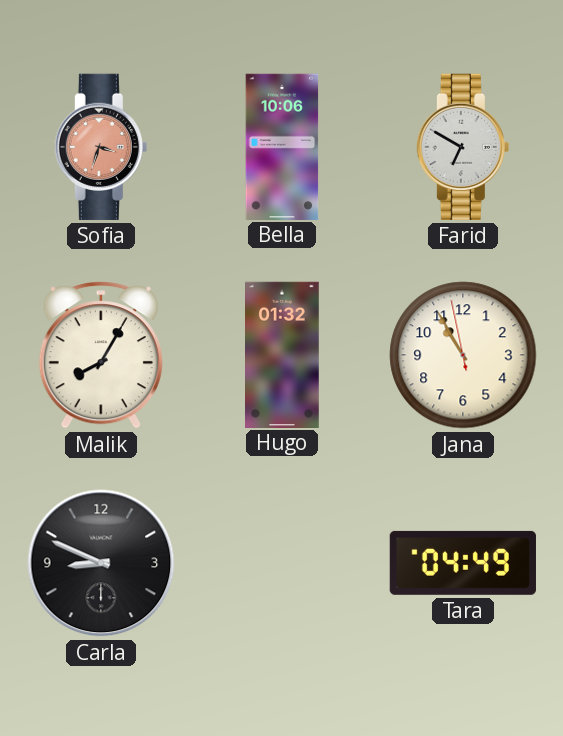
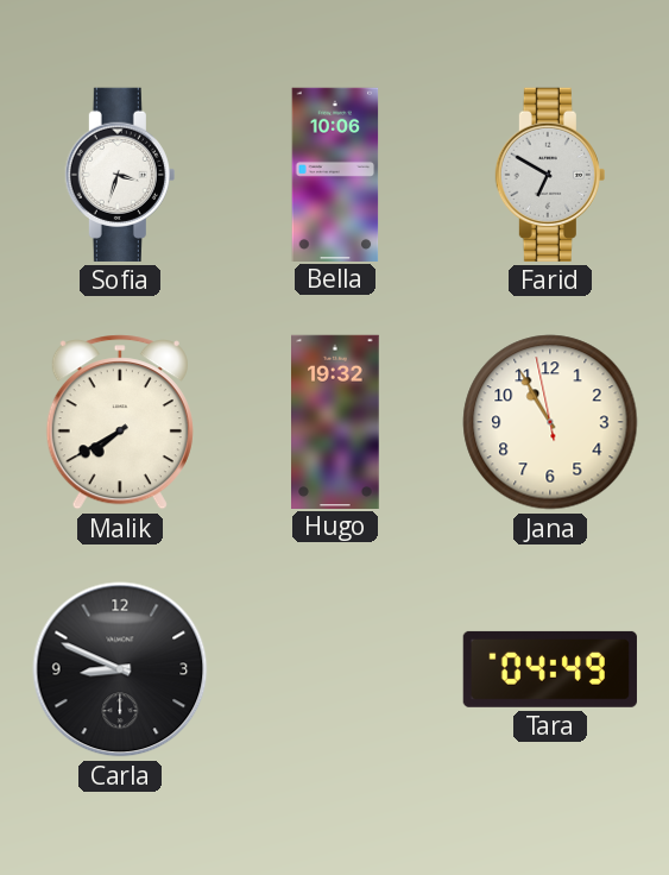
Sofia dial: salmon -> white
Malik: 8:05 -> 7:40
Hugo: 01:32 -> 19:32
